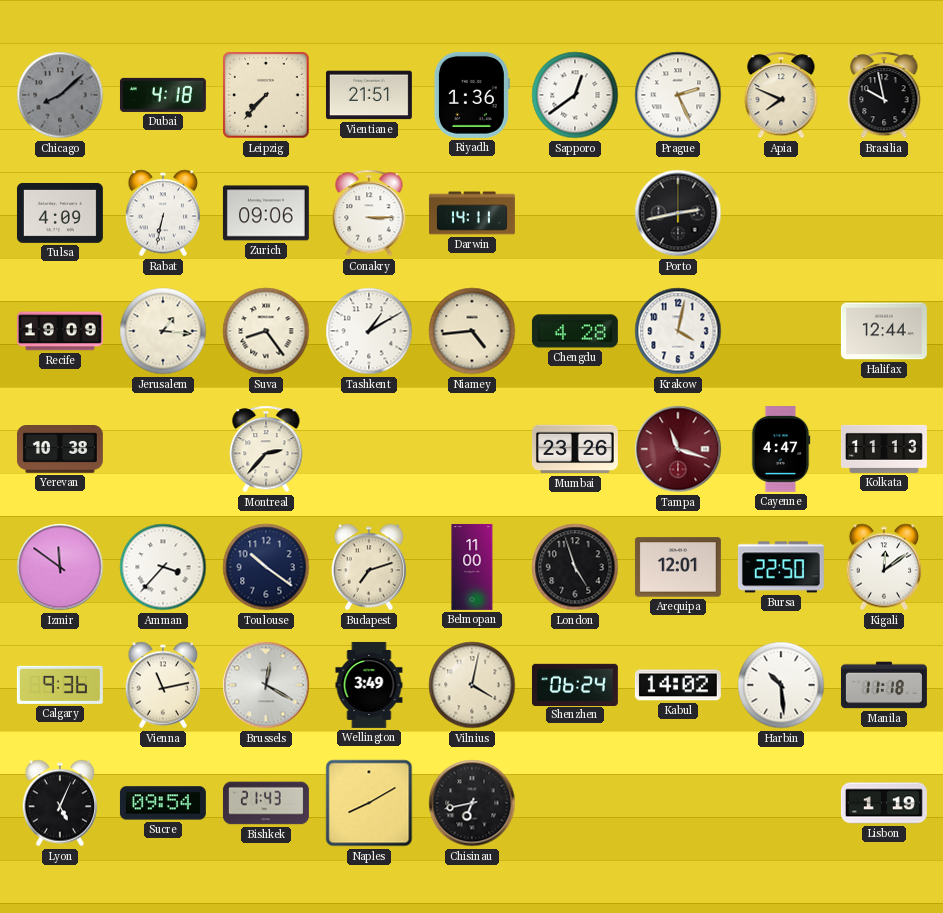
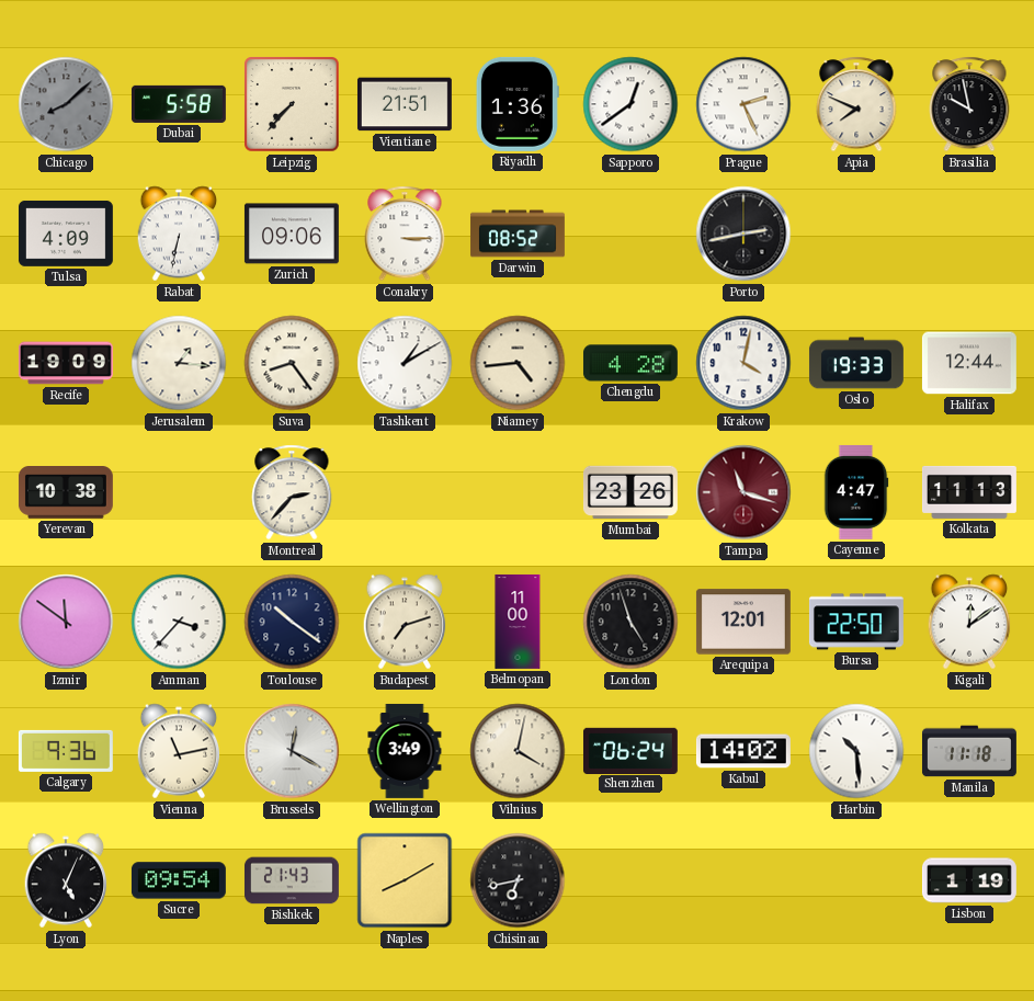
Dubai: 4:18 -> 5:58
Darwin: 14:11 -> 08:52
Oslo: none -> 19:33
